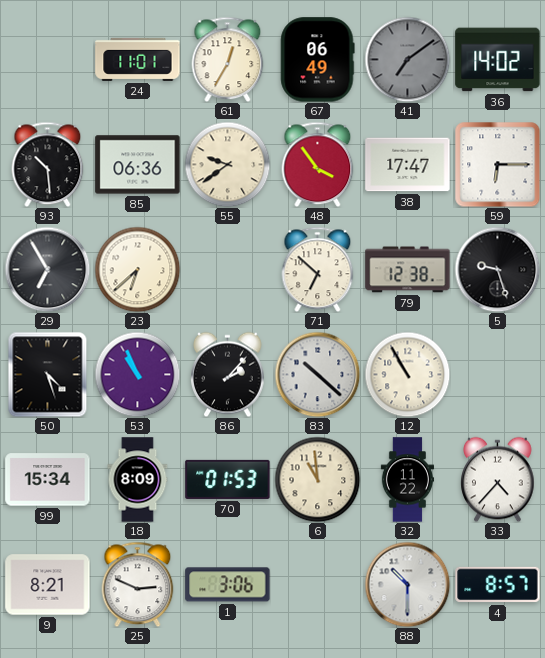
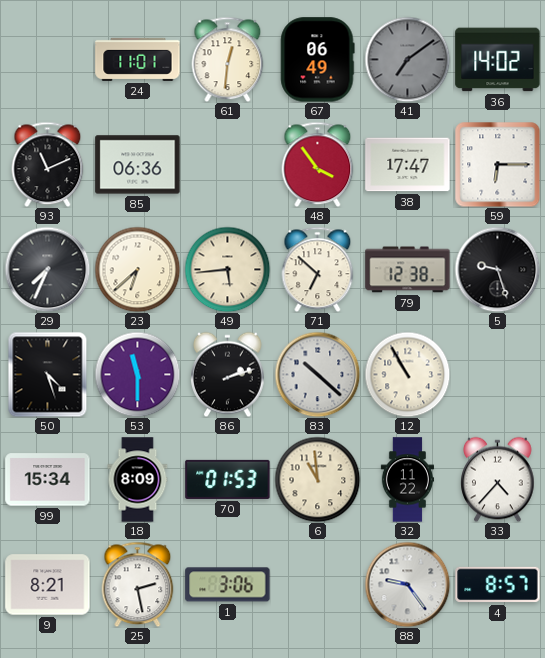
61: 12:35 -> 12:31
93: 10:29 -> 11:11
55: 9:39 -> none
29: 6:55 -> 7:34
49: none -> 5:44
53: 10:56 -> 11:30
86: 2:07 -> 2:12
25: 2:49 -> 2:28
88: 10:30 -> 9:24
